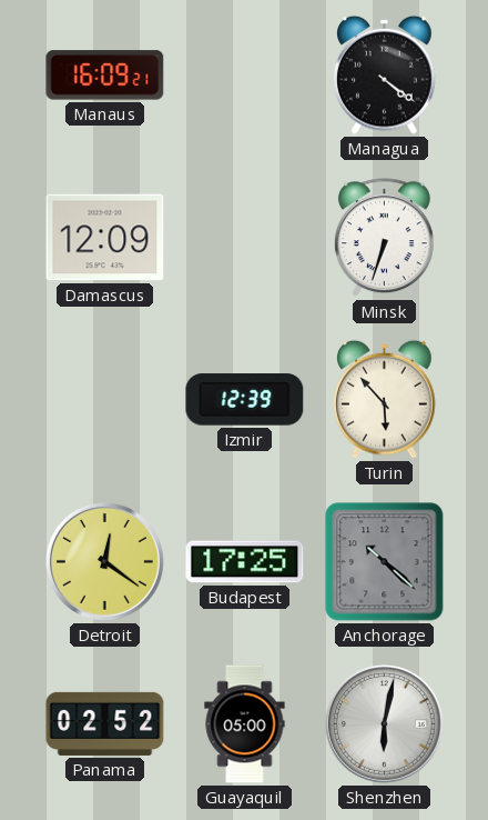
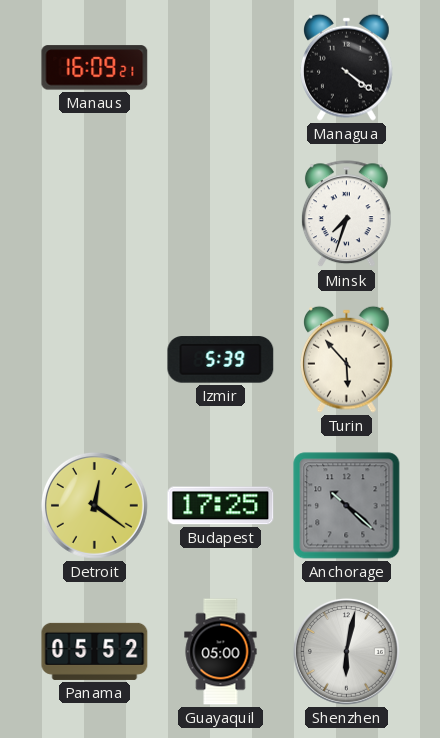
Damascus: 12:09 -> none
Minsk: 6:33 -> 7:33
Izmir: 12:39 -> 5:39
Panama: 02:52 -> 05:52
